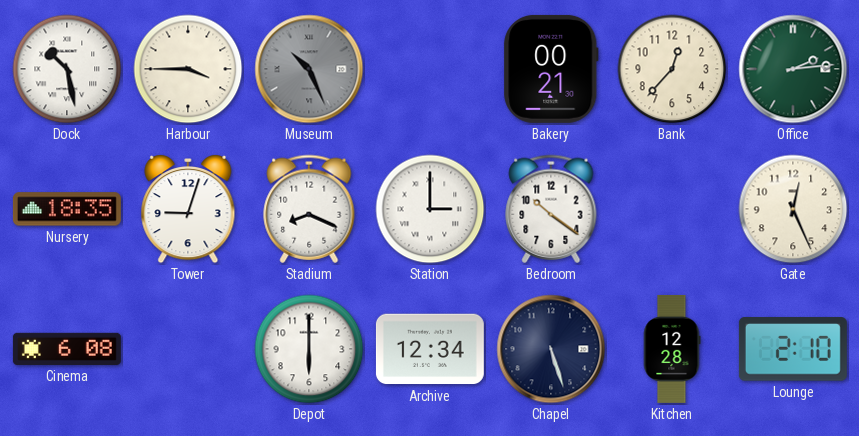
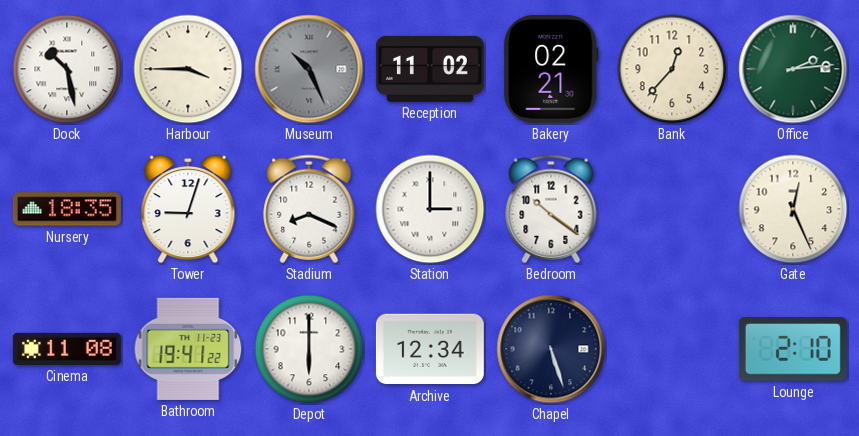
Reception: none -> 11:02
Bakery: 00:21 -> 02:21
Cinema: 6:08 -> 11:08
Bathroom: none -> 19:41
Kitchen: 12:28 -> none
